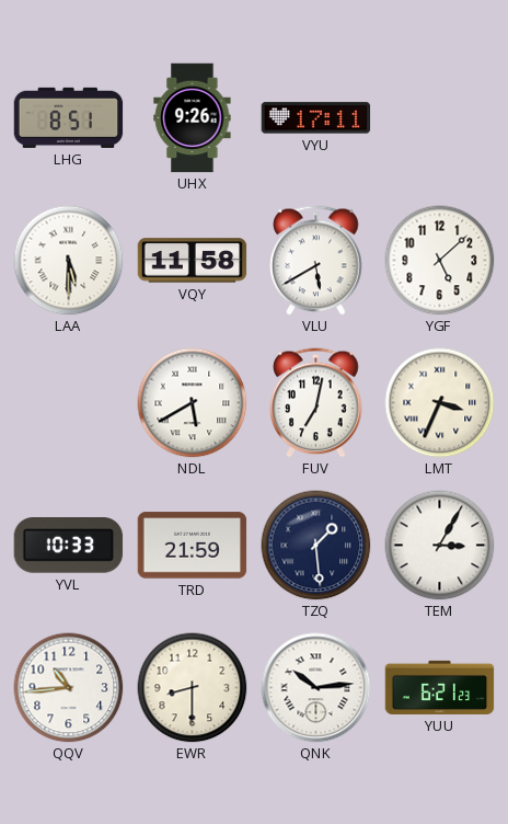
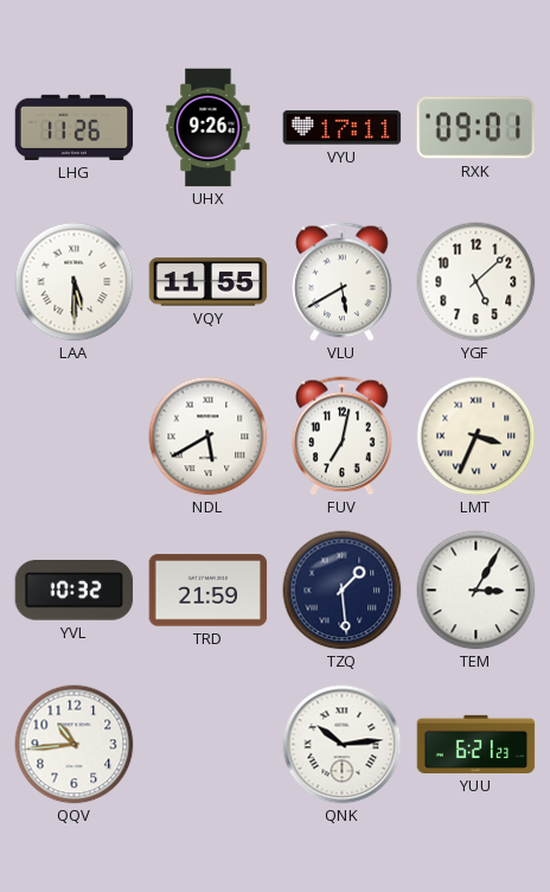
LHG: 8:51 -> 11:26
RXK: none -> 09:01
VQY: 11:58 -> 11:55
YVL: 10:33 -> 10:32
EWR: 8:30 -> none
